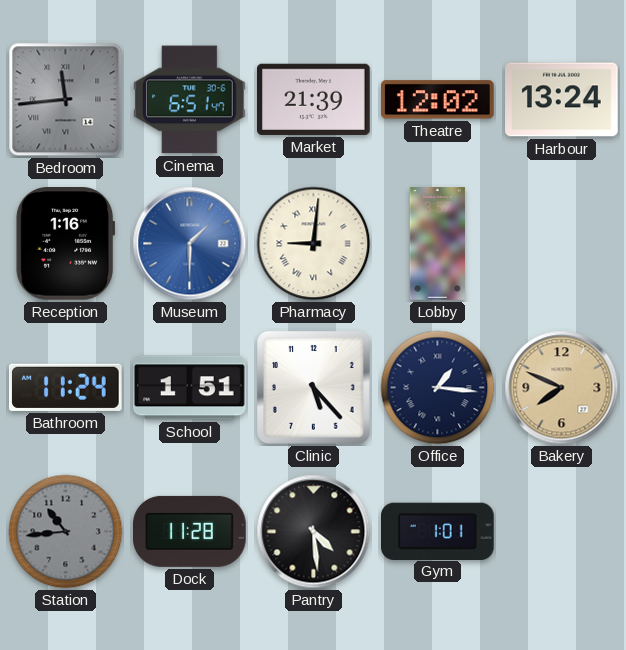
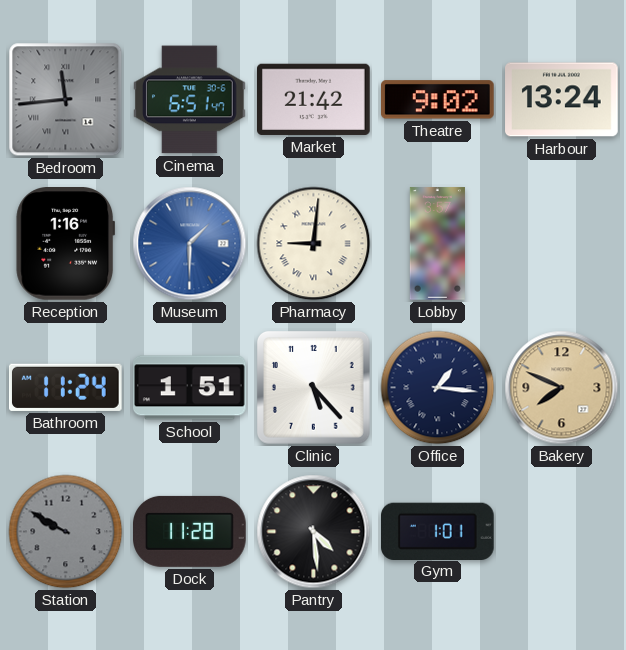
Market: 21:39 -> 21:42
Theatre: 12:02 -> 9:02
Station: 10:44 -> 9:50
